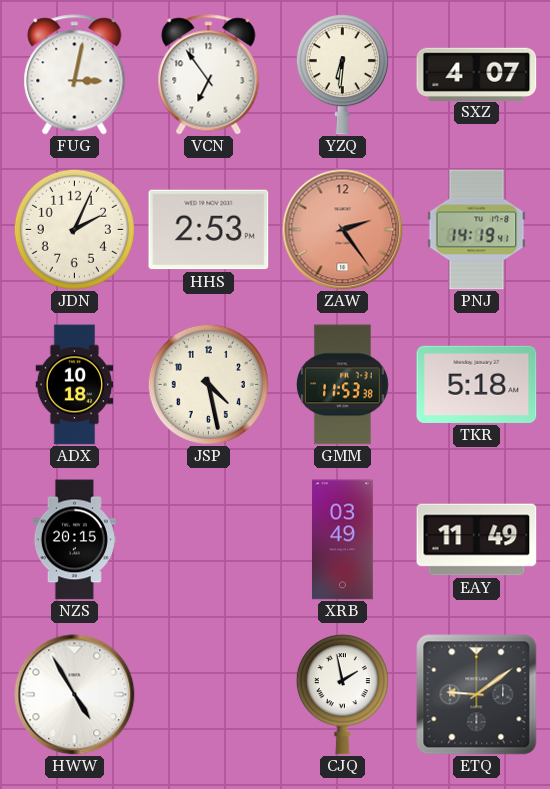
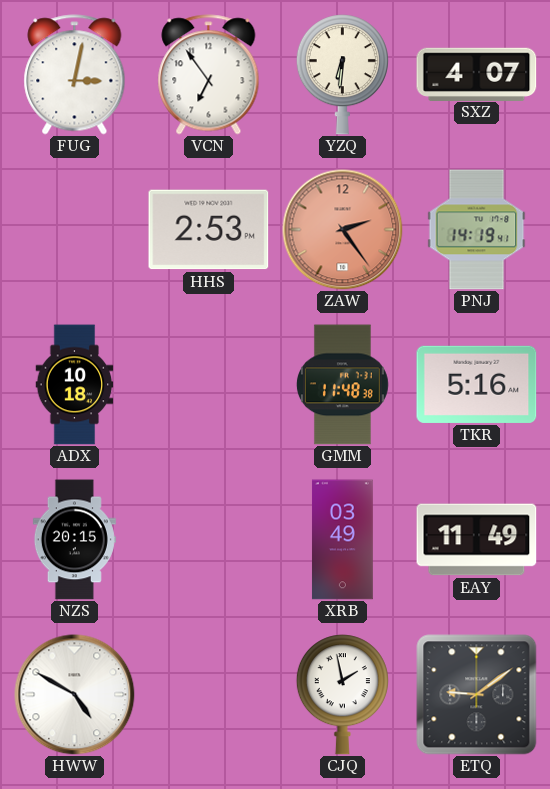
JDN: 2:04 -> none
JSP: 4:28 -> none
GMM: 11:53 -> 11:48
TKR: 5:18 -> 5:16
HWW: 4:55 -> 4:50
